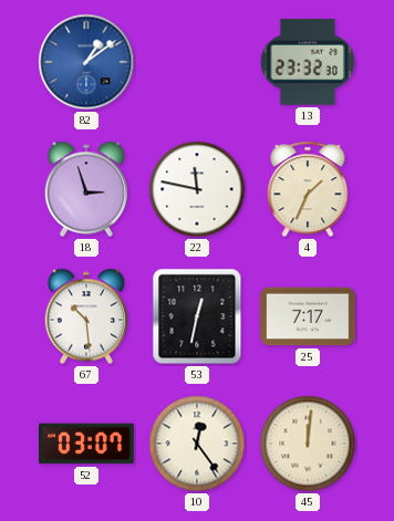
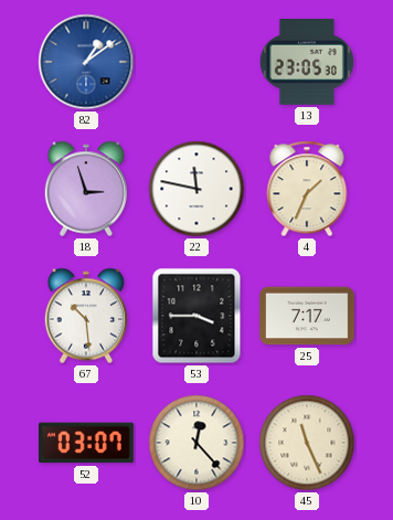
13: 23:32 -> 23:05
53: 12:32 -> 3:45
10: 12:24 -> 12:23
45: 12:01 -> 11:26
